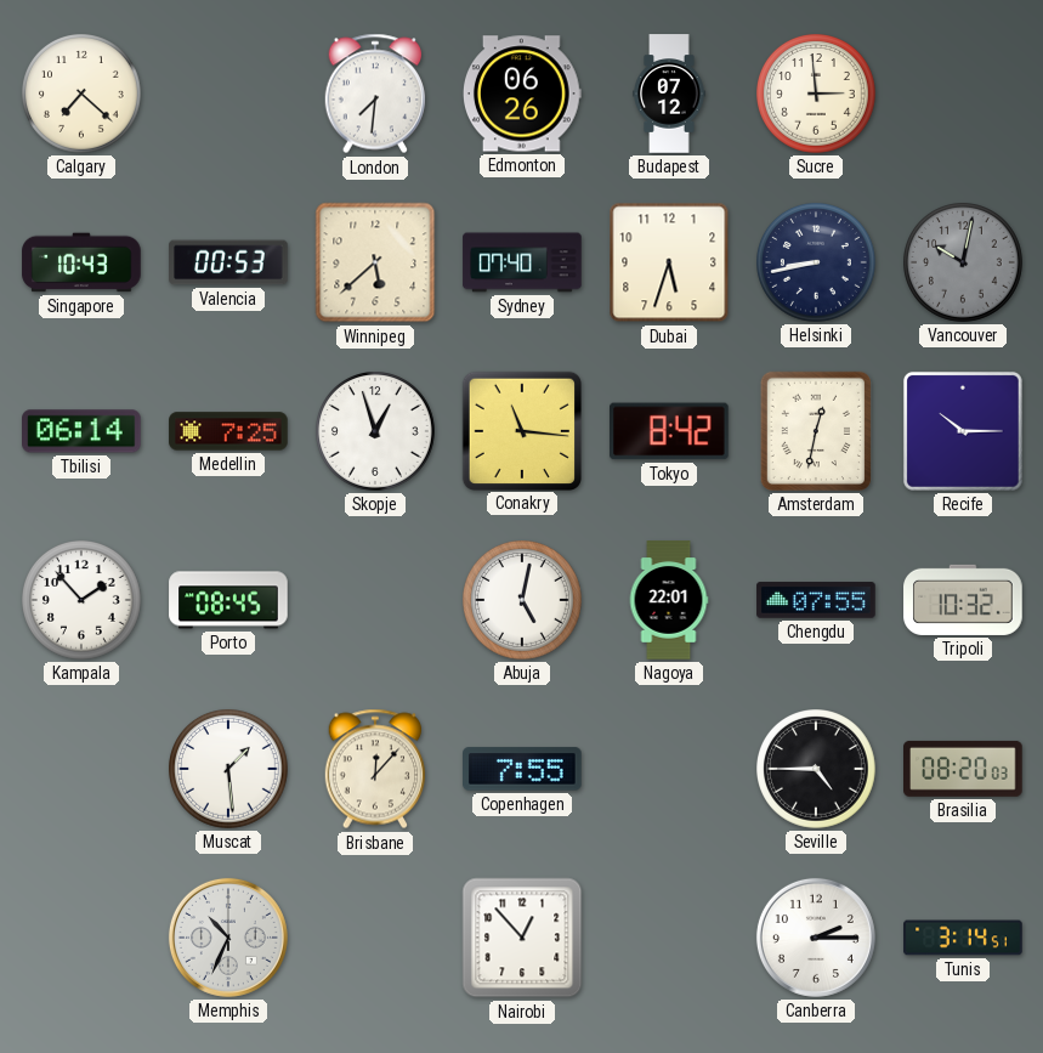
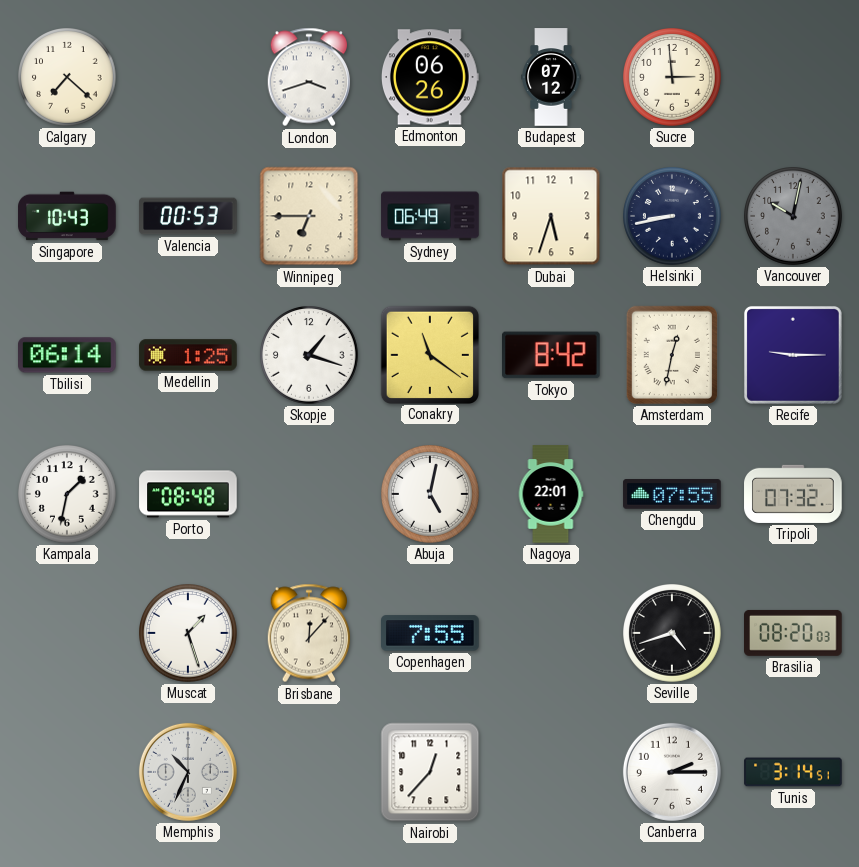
London: 7:31 -> 3:42
Winnipeg: 5:38 -> 6:45
Sydney: 07:40 -> 06:49
Medellin: 7:25 -> 1:25
Skopje: 12:57 -> 1:18
Conakry: 11:16 -> 11:21
Recife: 10:15 -> 9:15
Kampala: 1:53 -> 1:32
Porto: 08:45 -> 08:48
Tripoli: 10:32 -> 07:32
Muscat: 1:29 -> 1:27
Seville: 4:45 -> 4:42
Nairobi: 12:53 -> 12:37
